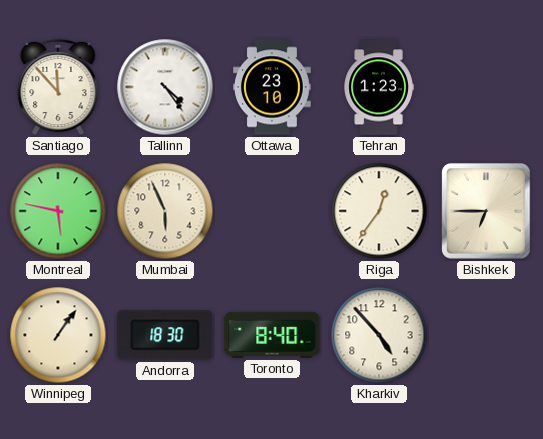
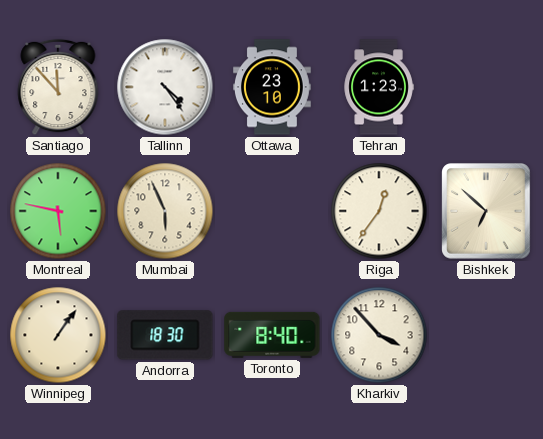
Bishkek: 6:45 -> 6:52
Kharkiv: 4:53 -> 3:53
